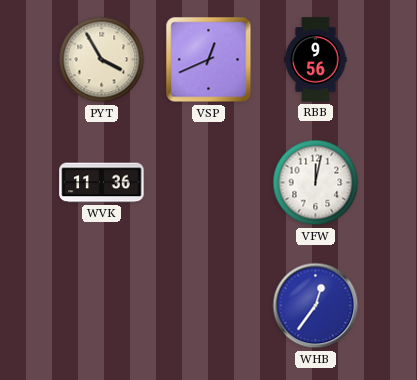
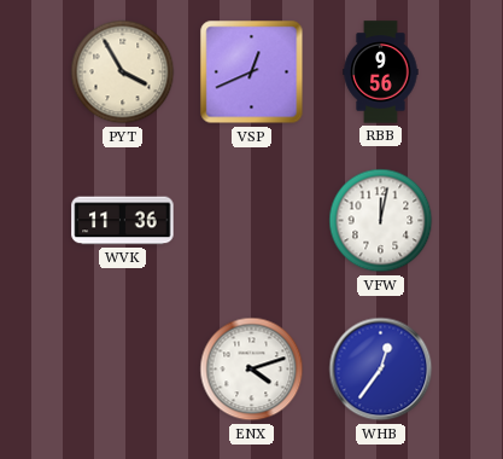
ENX: none -> 4:12
